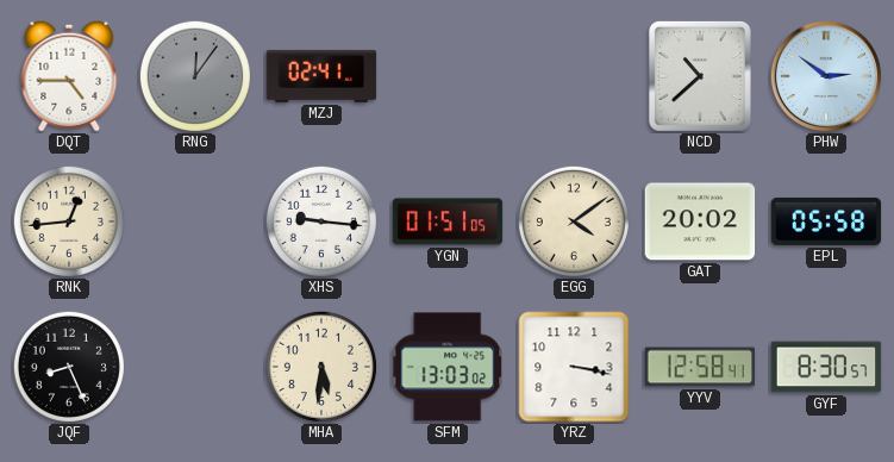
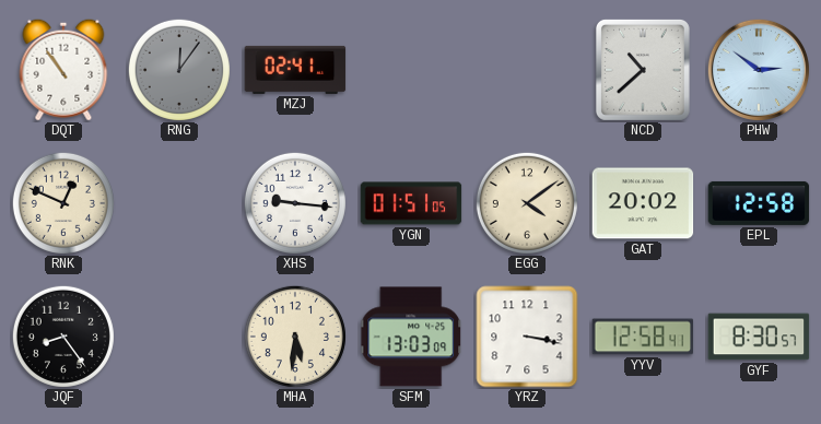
DQT: 4:45 -> 10:54
RNK: 12:44 -> 12:49
EPL: 05:58 -> 12:58
JQF: 8:26 -> 8:24
SFM: 13:03:02 -> 13:03:09
